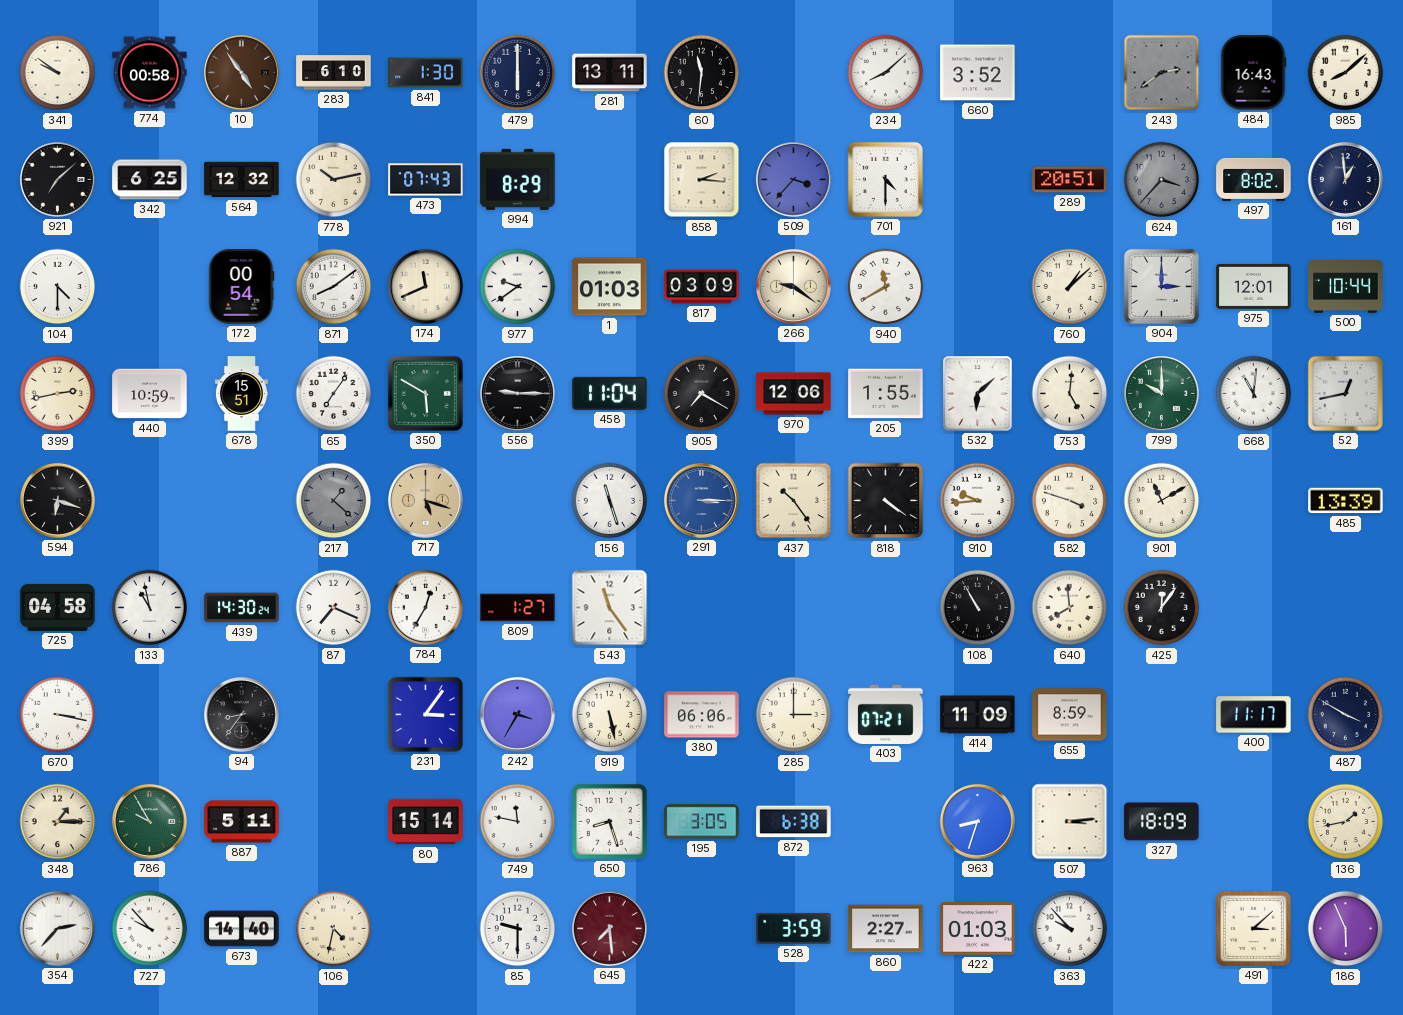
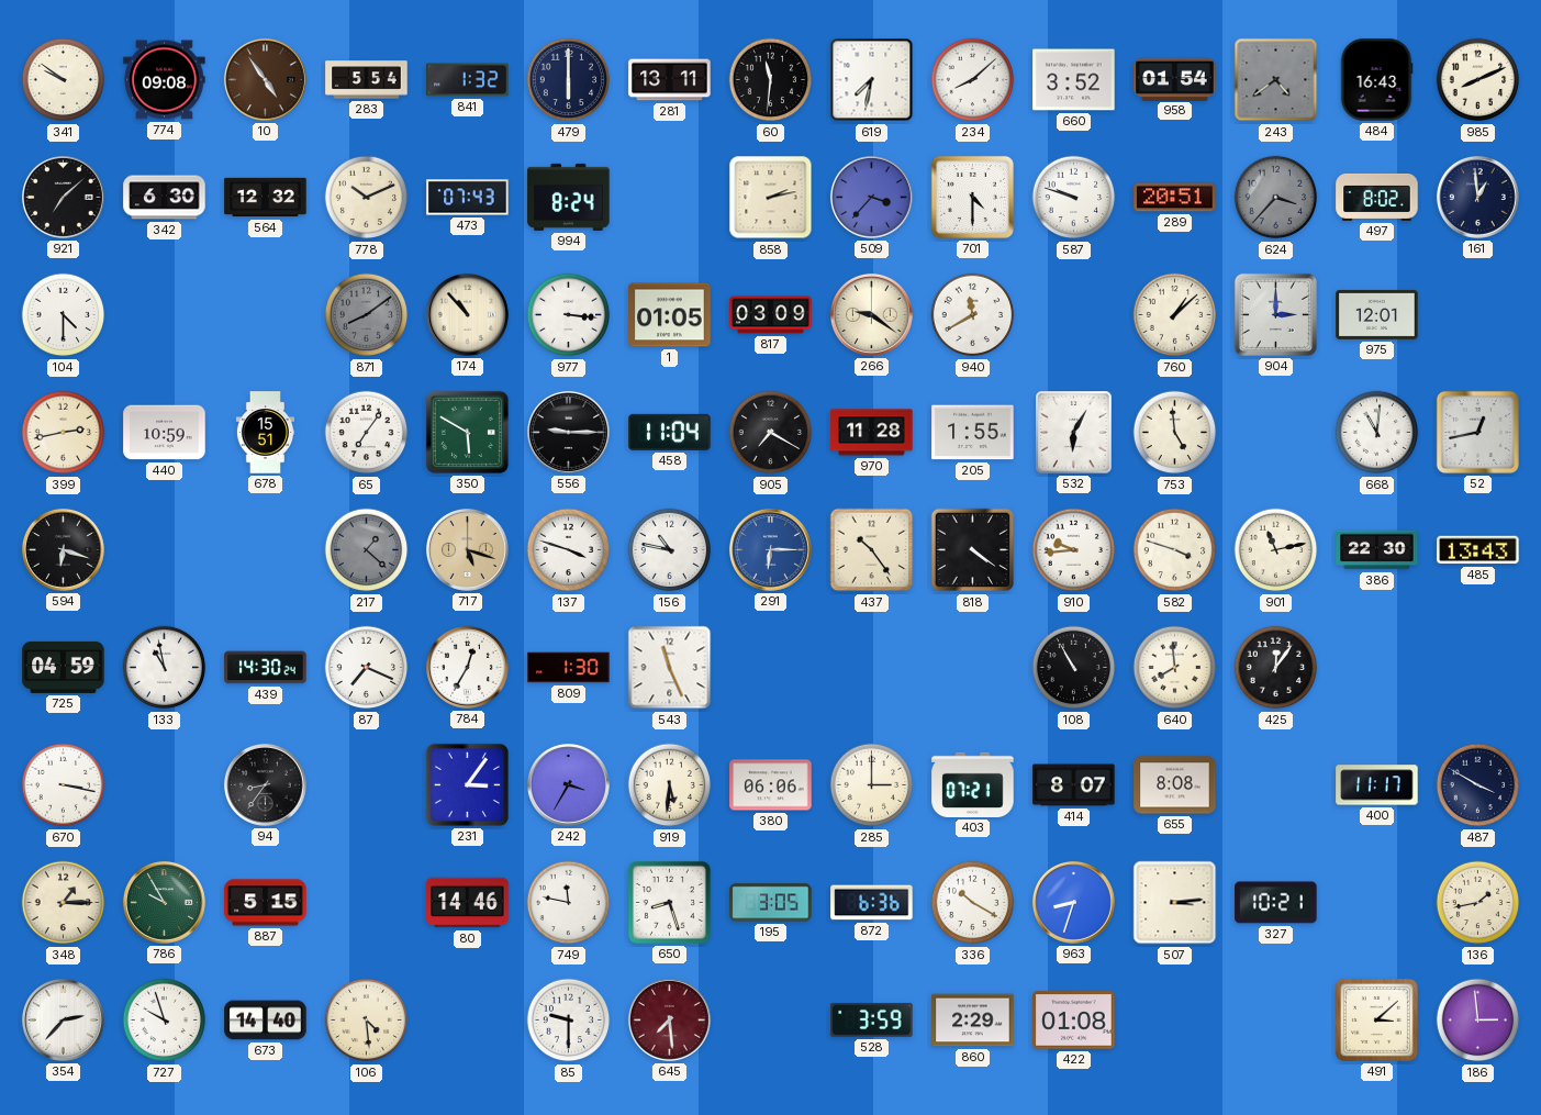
774: 00:58 -> 09:08
283: 6:10 -> 5:54
841: 1:30 -> 1:32
619: none -> 7:32
958: none -> 01:54
243: 2:39 -> 4:39
985: 8:08 -> 8:11
342: 6:25 -> 6:30
778: 10:13 -> 10:11
994: 8:29 -> 8:24
858: 2:16 -> 2:13
587: none -> 9:48
172: 00:54 -> none
871 dial: white -> grey
174: 11:41 -> 10:53
977: 9:39 -> 3:16
1: 01:03 -> 01:05
500: 10:44 -> none
970: 12:06 -> 11:28
532: 6:08 -> 6:05
753: 5:01 -> 4:59
799: 10:00 -> none
137: none -> 3:48
156: 11:27 -> 10:47
291: 3:15 -> 6:15
901: 11:10 -> 11:13
386: none -> 22:30
485: 13:39 -> 13:43
725: 04:58 -> 04:59
809: 1:27 -> 1:30
543: 11:24 -> 11:26
919: 5:28 -> 5:31
414: 11:09 -> 8:07
655: 8:59 -> 8:08
887: 5:11 -> 5:15
80: 15:14 -> 14:46
872: 6:38 -> 6:36
336: none -> 10:20
327: 18:09 -> 10:21
727: 9:53 -> 9:57
106: 4:32 -> 4:29
860: 2:27 -> 2:29
422: 01:03 -> 01:08
363: 9:53 -> none
186: 5:56 -> 2:59
